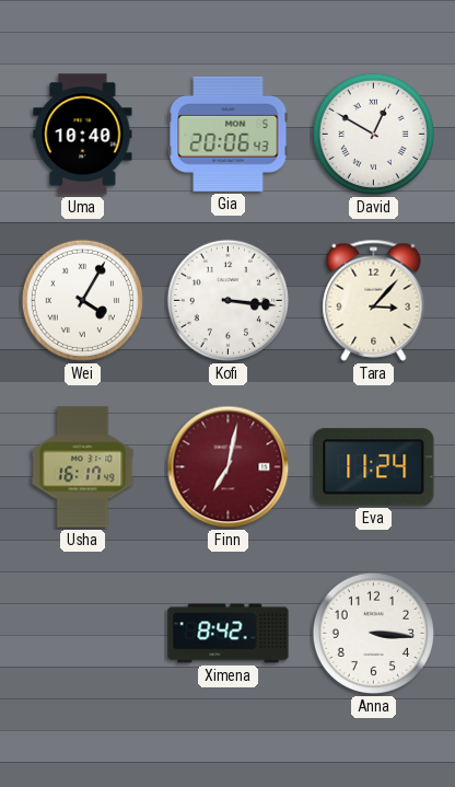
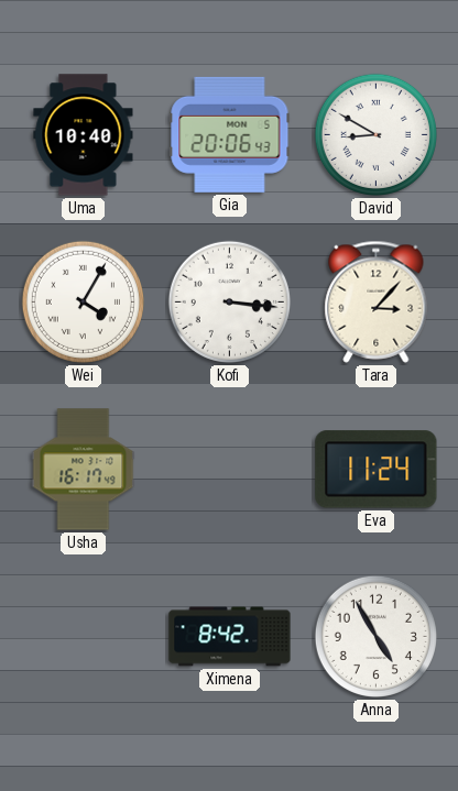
David: 12:50 -> 8:50
Finn: 7:02 -> none
Anna: 3:16 -> 4:55
